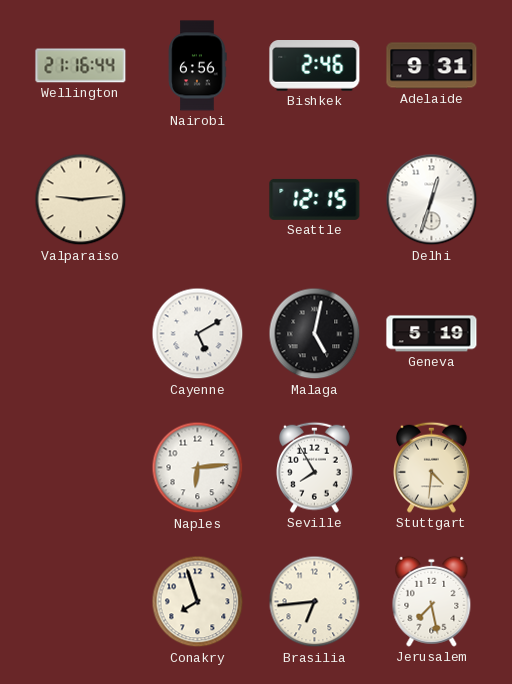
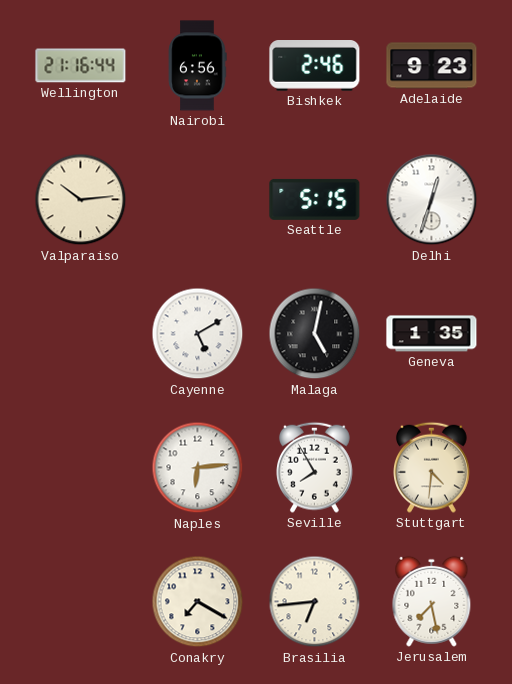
Adelaide: 9:31 -> 9:23
Valparaiso: 9:14 -> 10:14
Seattle: 12:15 -> 5:15
Geneva: 5:19 -> 1:35
Conakry: 7:57 -> 7:20
